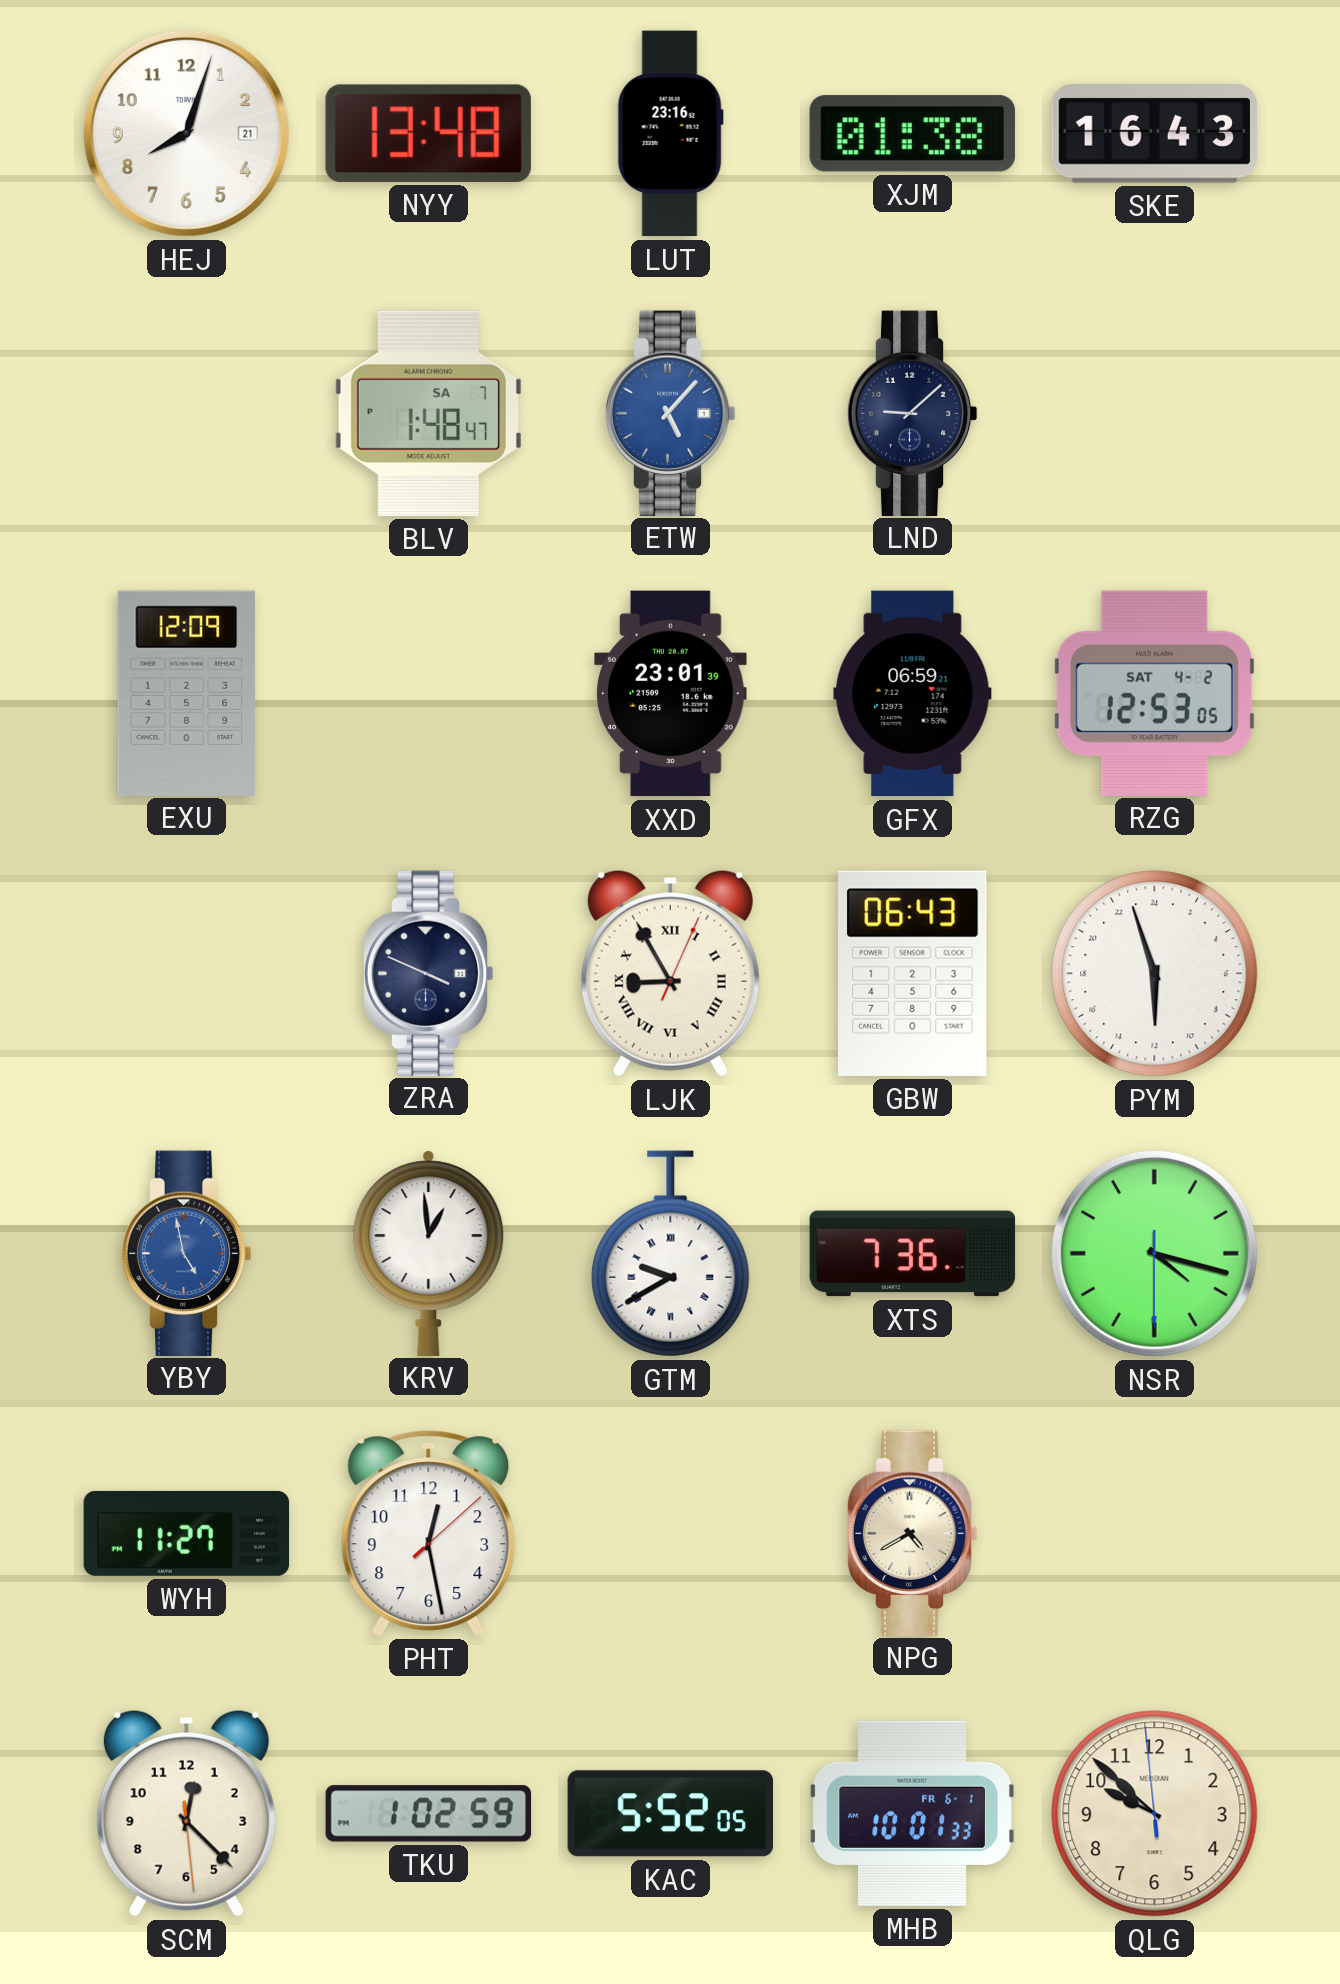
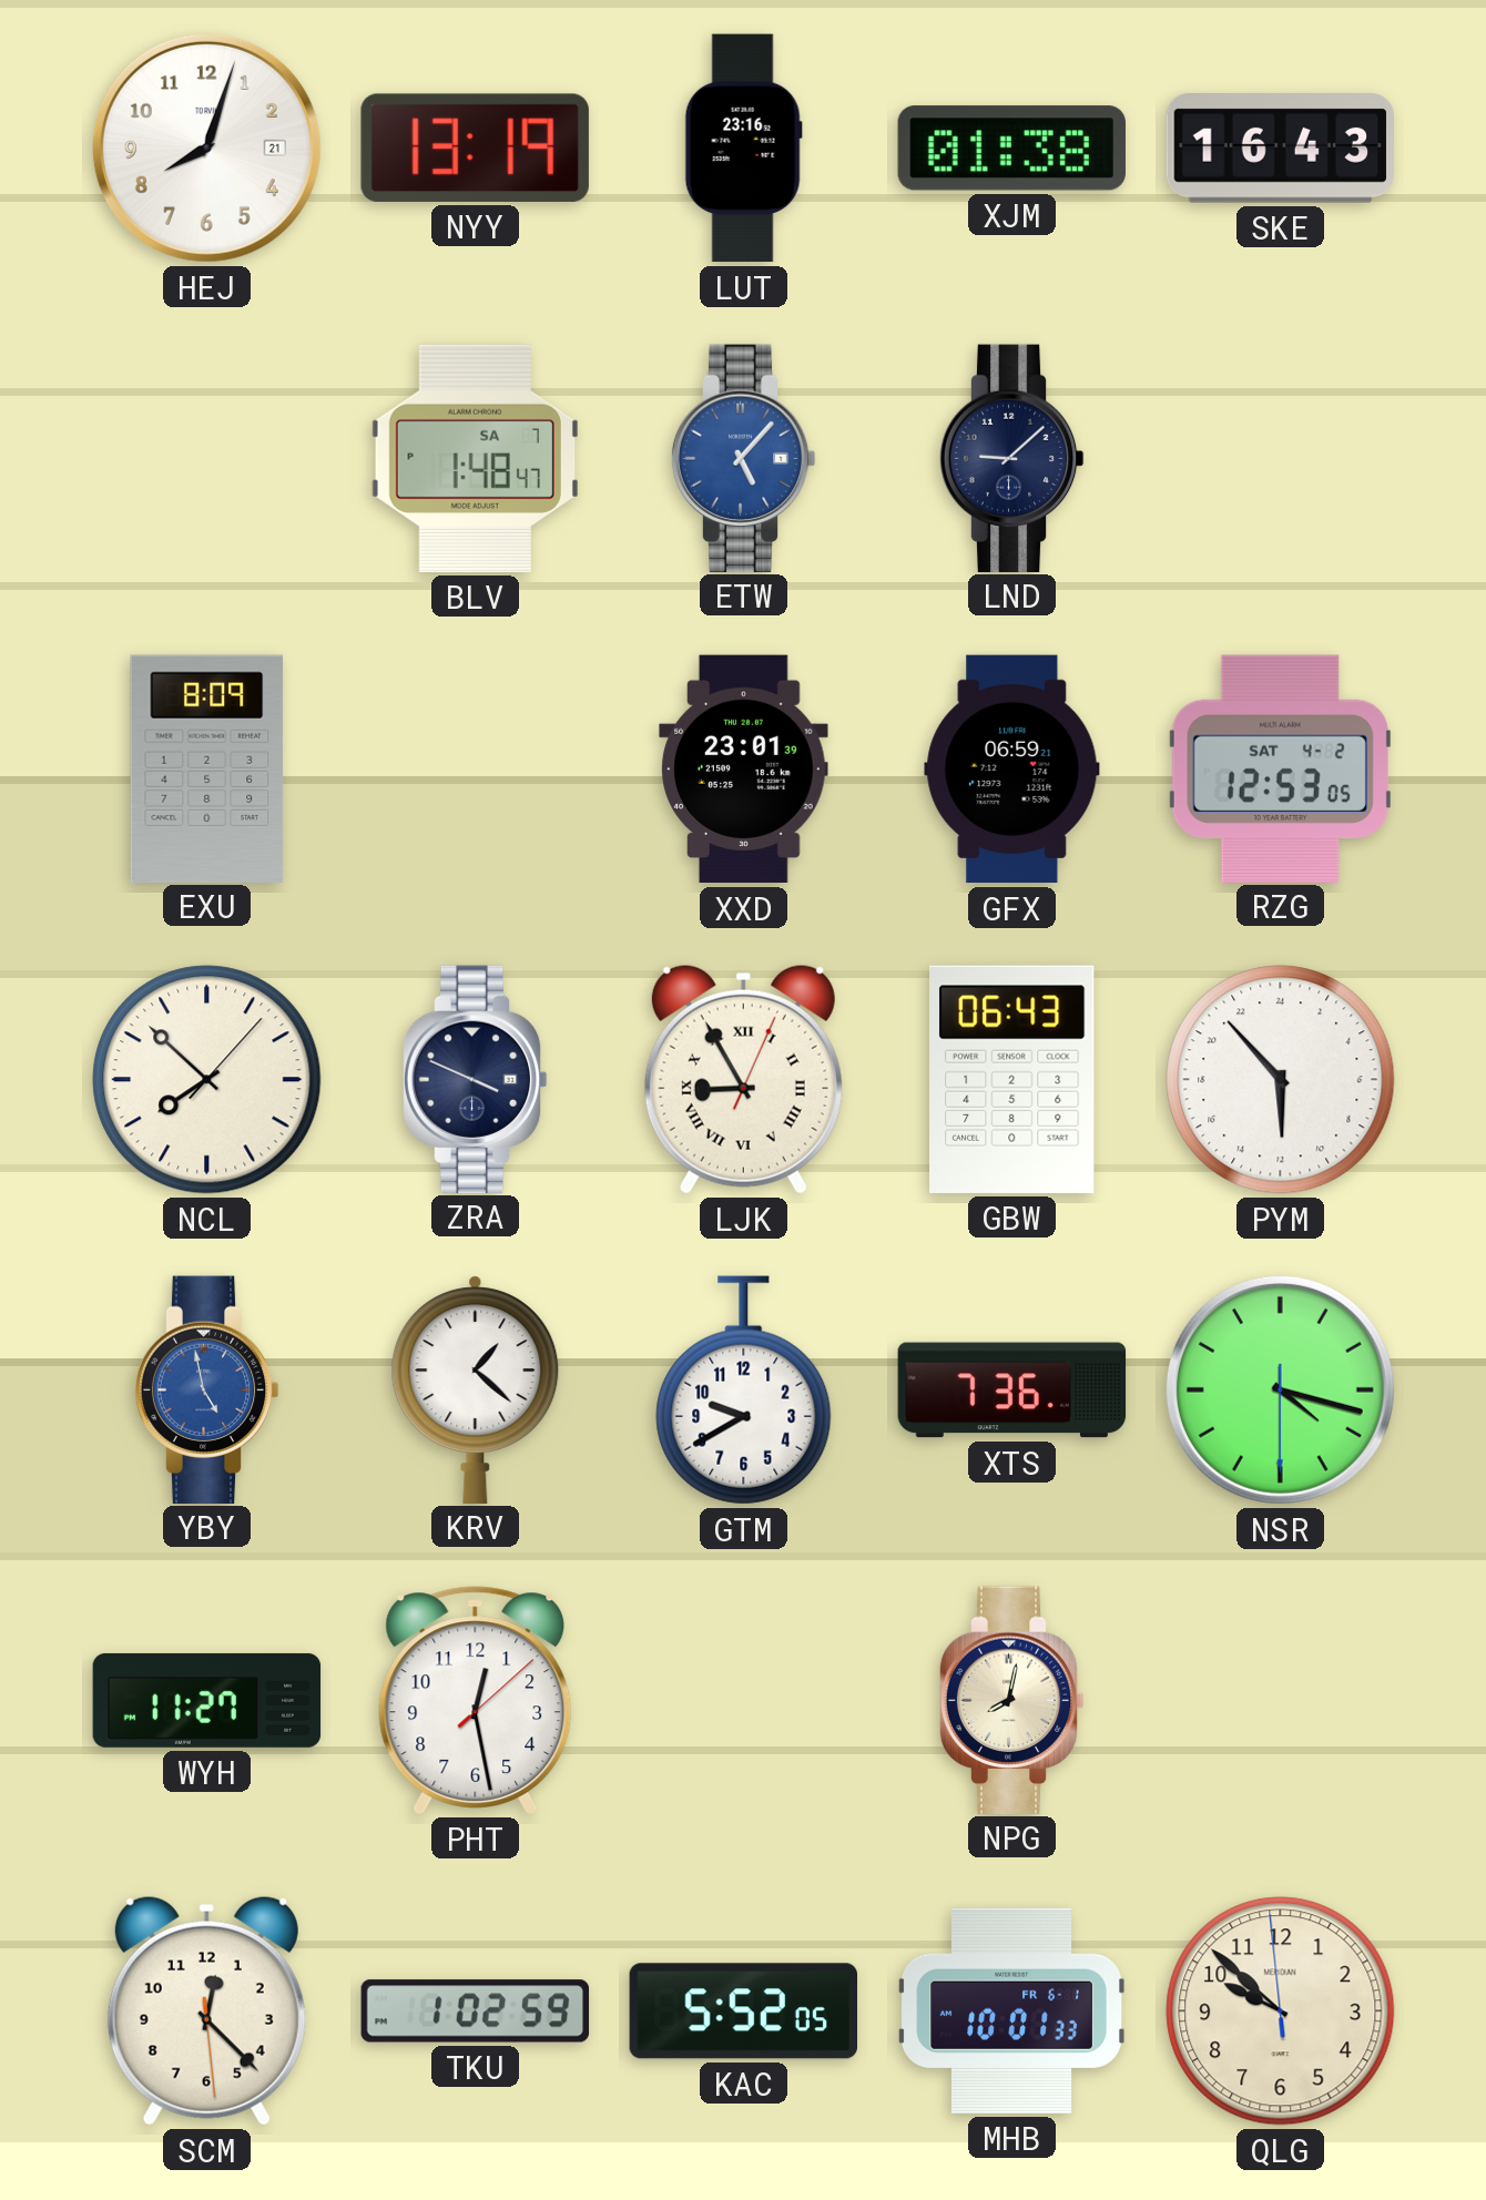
NYY: 13:48 -> 13:19
EXU: 12:09 -> 8:09
NCL: none -> 7:52
PYM: 11:57 -> 11:53
KRV: 12:59 -> 1:22
GTM numerals: Roman -> Arabic
NPG: 4:40 -> 8:02
